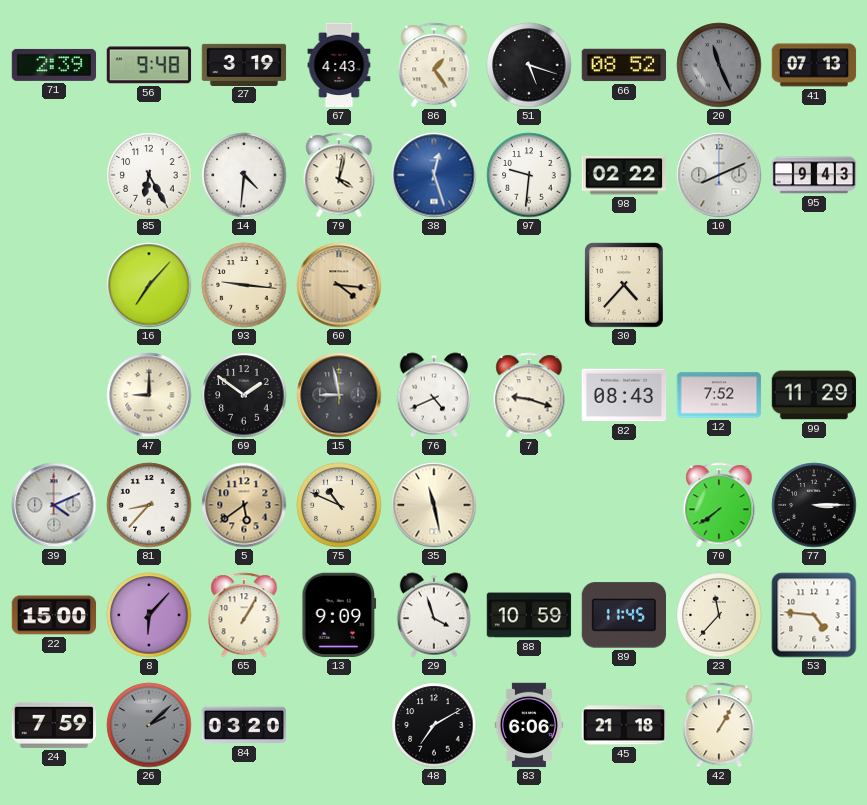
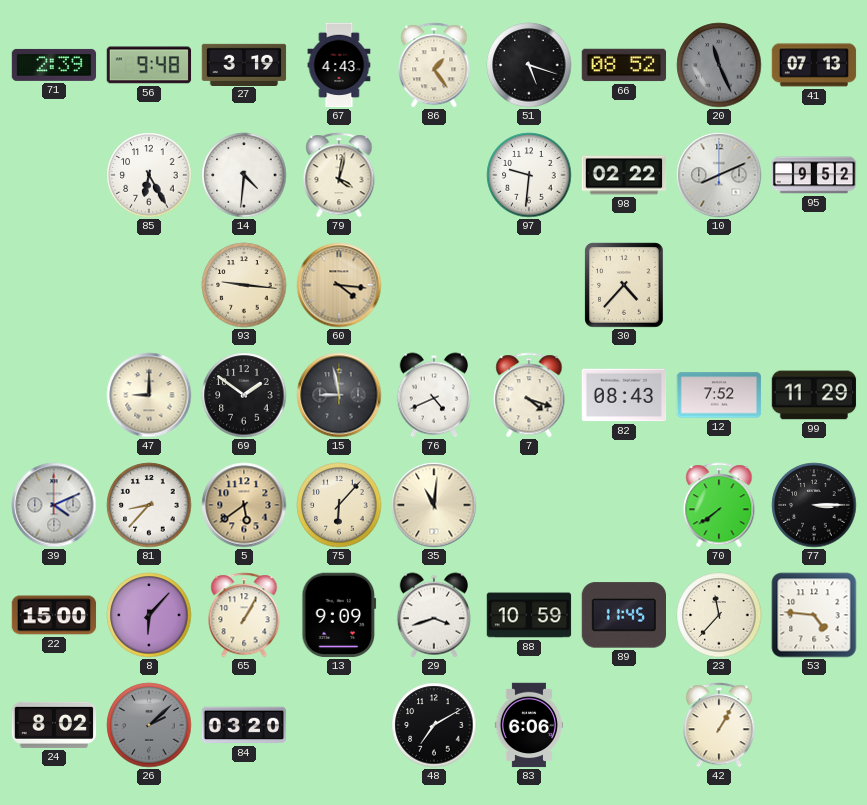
38: 12:27 -> none
95: 9:43 -> 9:52
16: 7:07 -> none
7: 9:18 -> 4:18
75: 10:49 -> 6:07
35: 11:28 -> 11:01
29: 3:57 -> 3:42
24: 7:59 -> 8:02
45: 21:18 -> none
